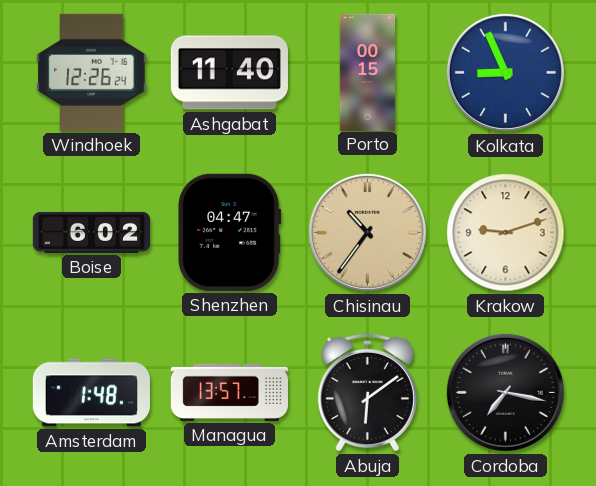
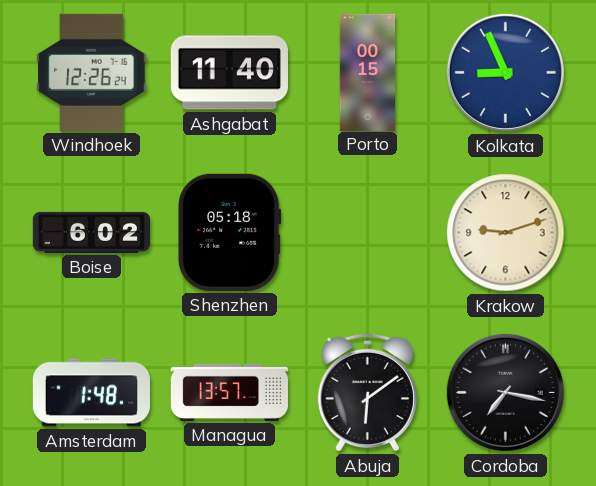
Shenzhen: 04:47 -> 05:18
Chisinau: 10:36 -> none
